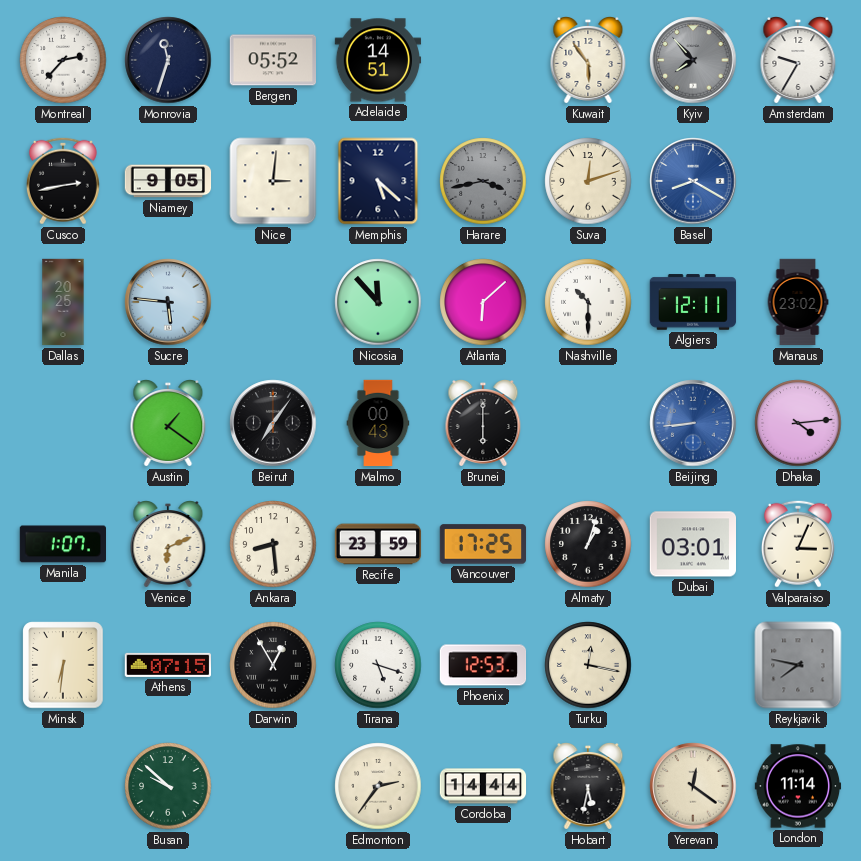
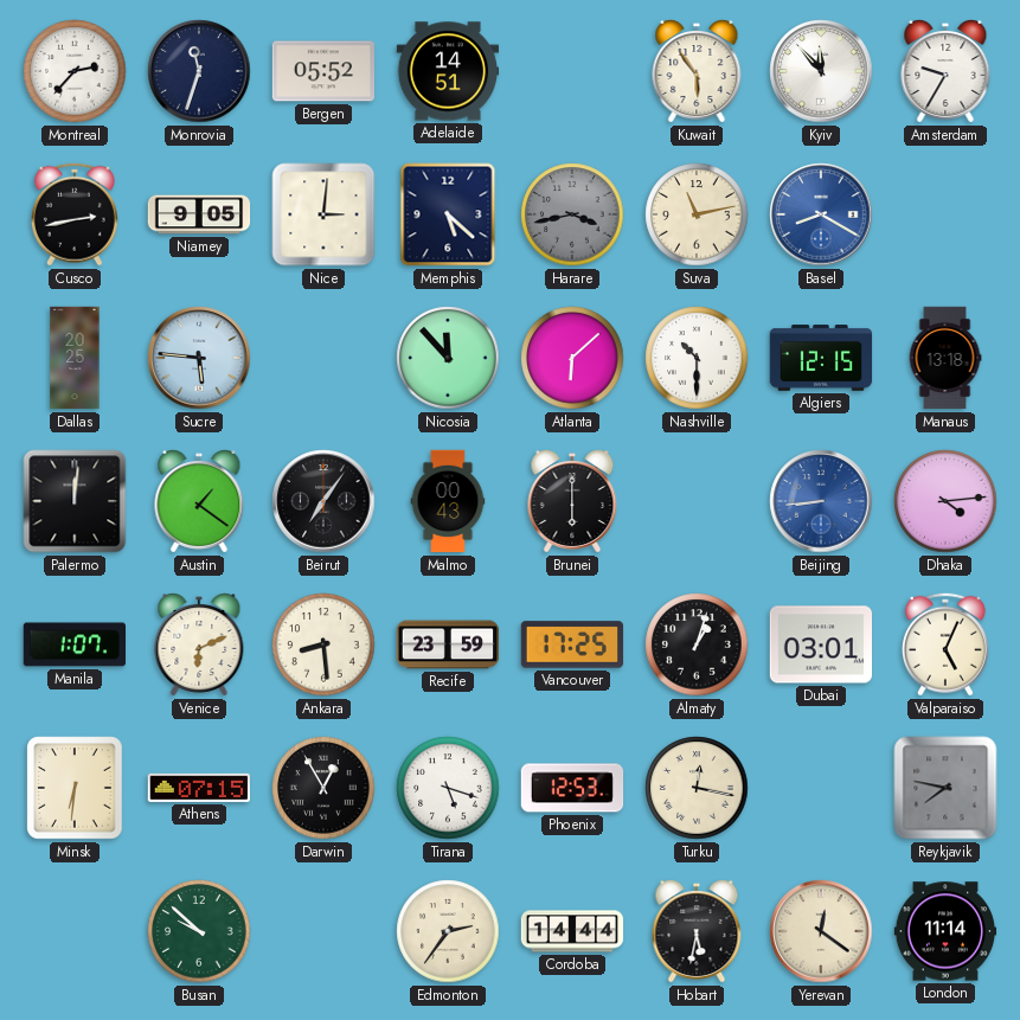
Kyiv: 7:53 -> 11:53
Kyiv dial: grey -> white
Suva: 12:12 -> 11:13
Algiers: 12:11 -> 12:15
Manaus: 23:02 -> 13:18
Palermo: none -> 12:01
Valparaiso: 3:04 -> 5:04
